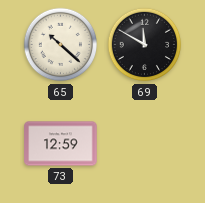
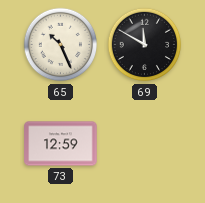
65: 10:22 -> 10:26
